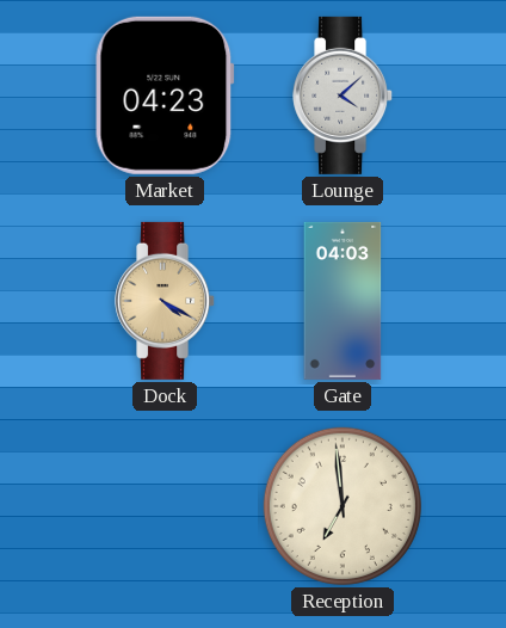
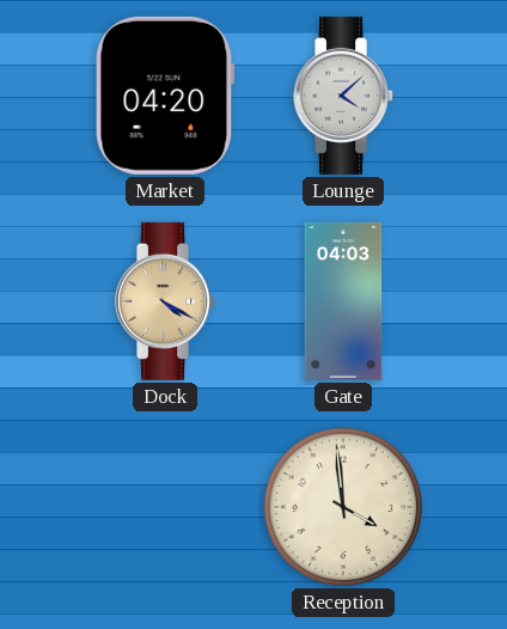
Market: 04:23 -> 04:20
Reception: 6:59 -> 3:59
